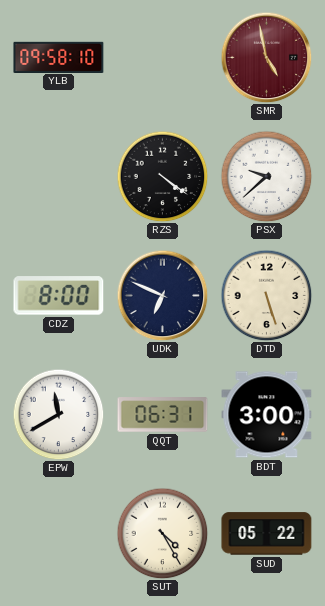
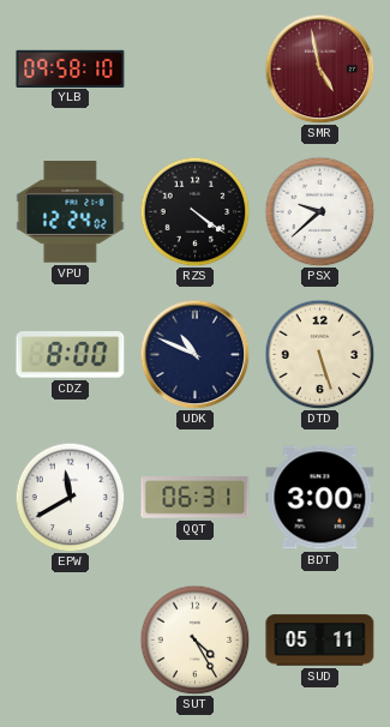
VPU: none -> 12:24
UDK: 6:49 -> 10:49
SUD: 05:22 -> 05:11
